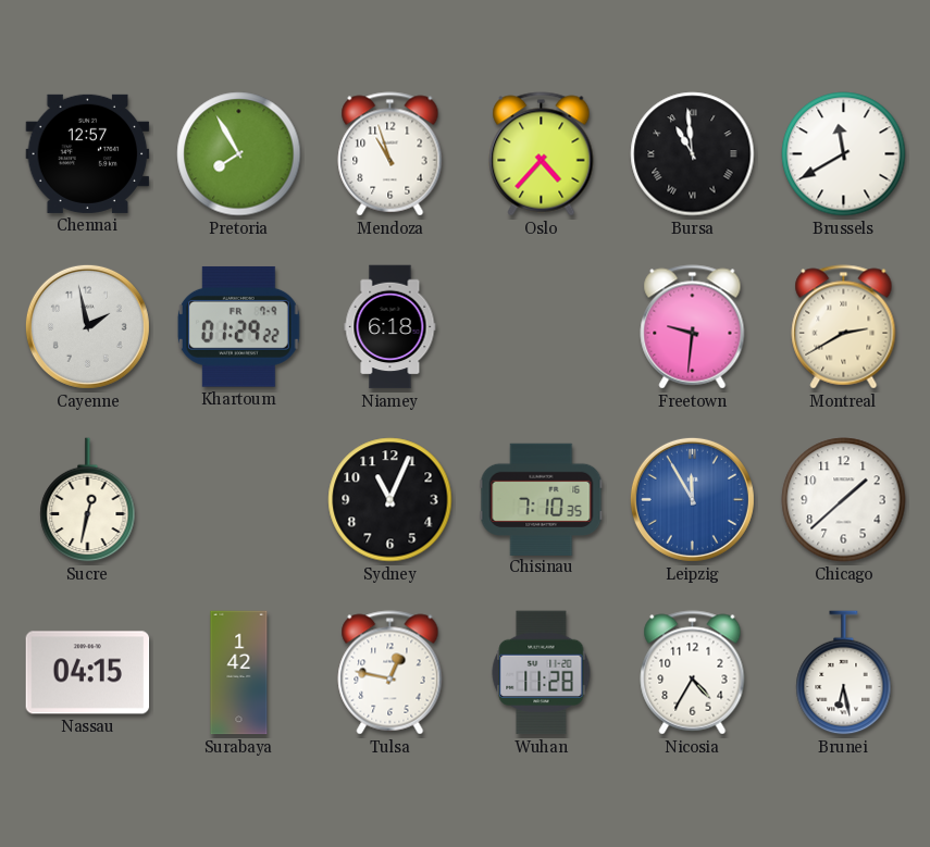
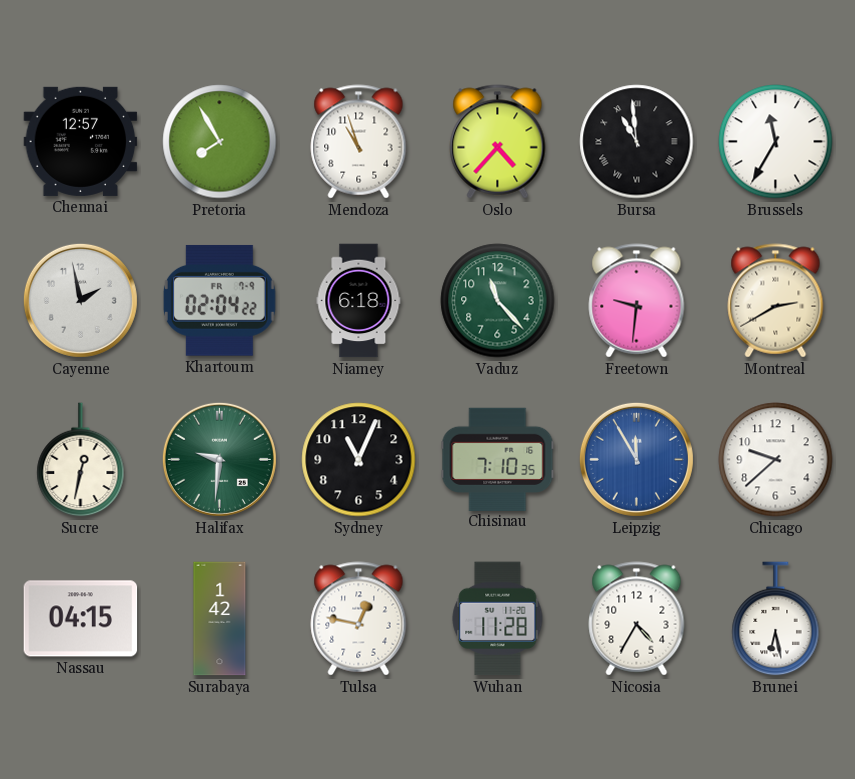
Brussels: 11:40 -> 11:35
Khartoum: 01:29 -> 02:04
Vaduz: none -> 11:23
Halifax: none -> 9:31
Chicago: 1:38 -> 9:38
